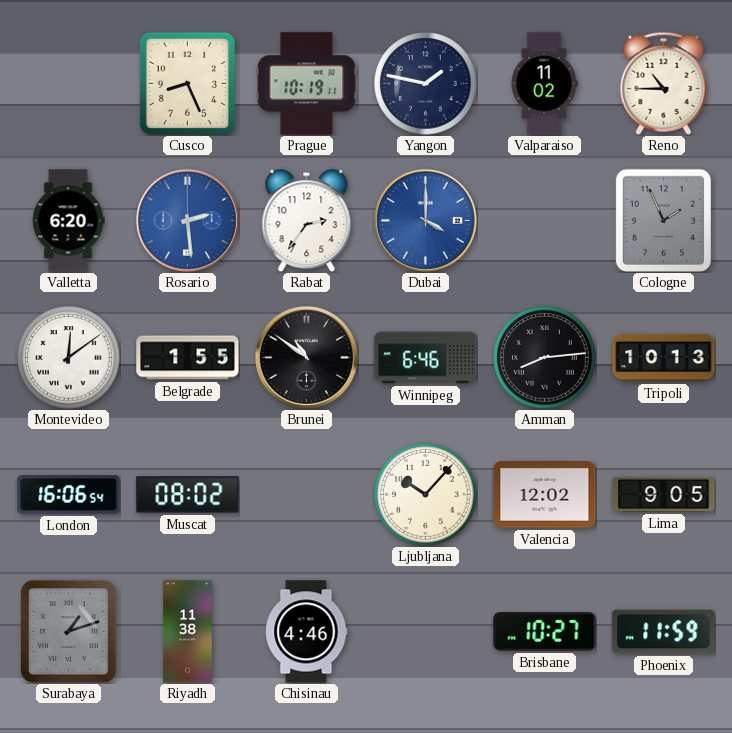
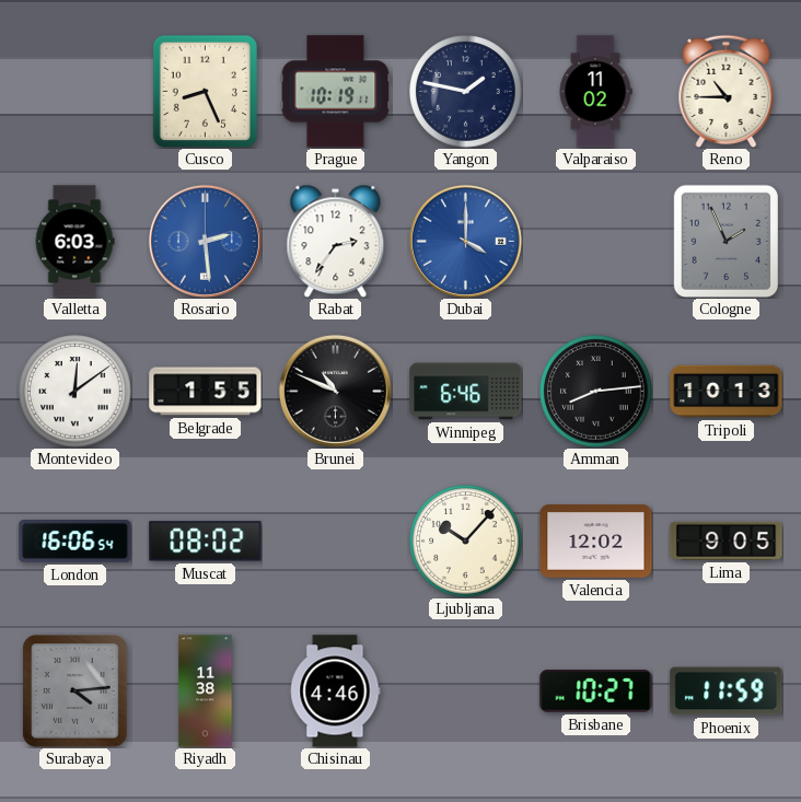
Valletta: 6:20 -> 6:03
Brunei: 10:51 -> 10:49
Surabaya: 1:12 -> 4:14
